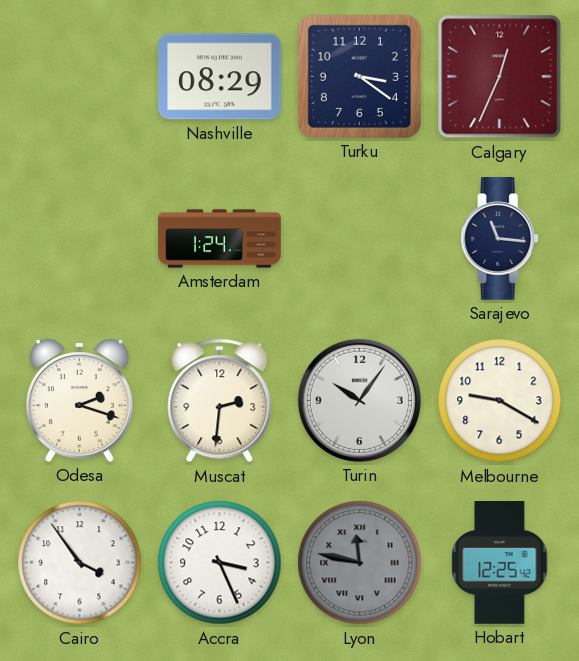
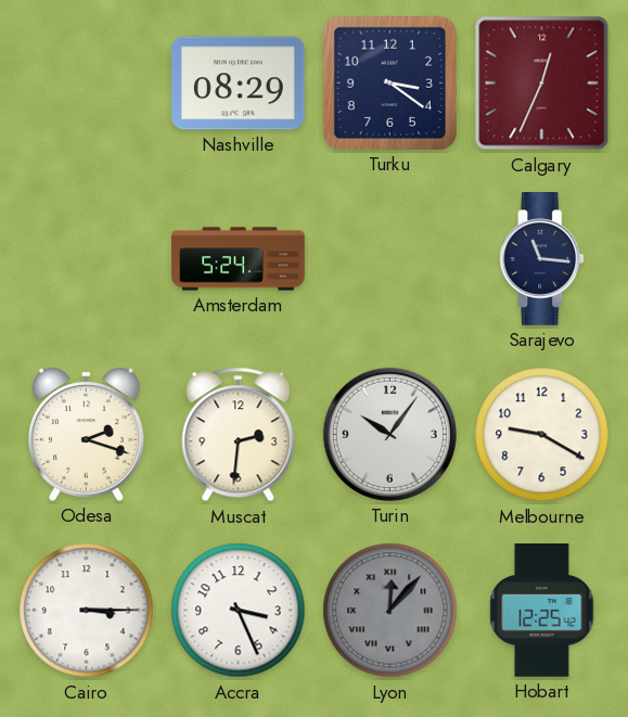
Amsterdam: 1:24 -> 5:24
Cairo: 3:54 -> 3:15
Lyon: 11:47 -> 12:07
